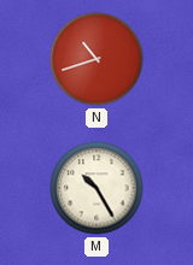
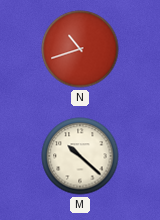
M: 10:25 -> 10:22
